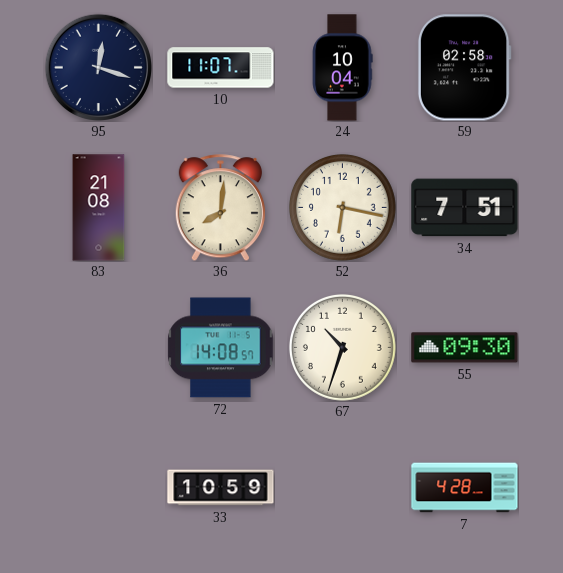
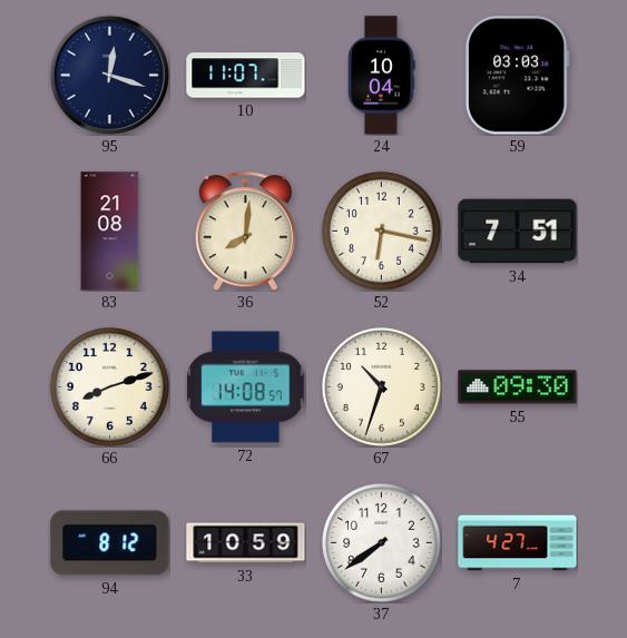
59: 02:58 -> 03:03
66: none -> 8:12
94: none -> 8:12
37: none -> 7:39
7: 4:28 -> 4:27
